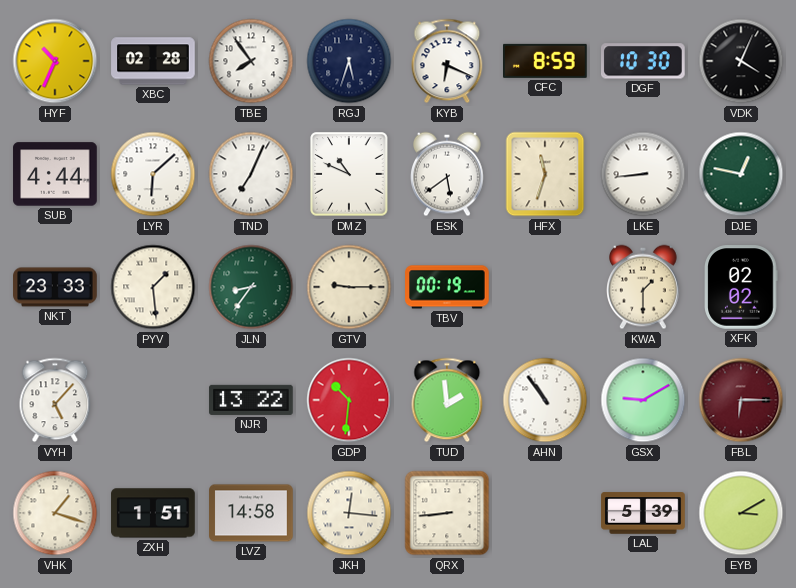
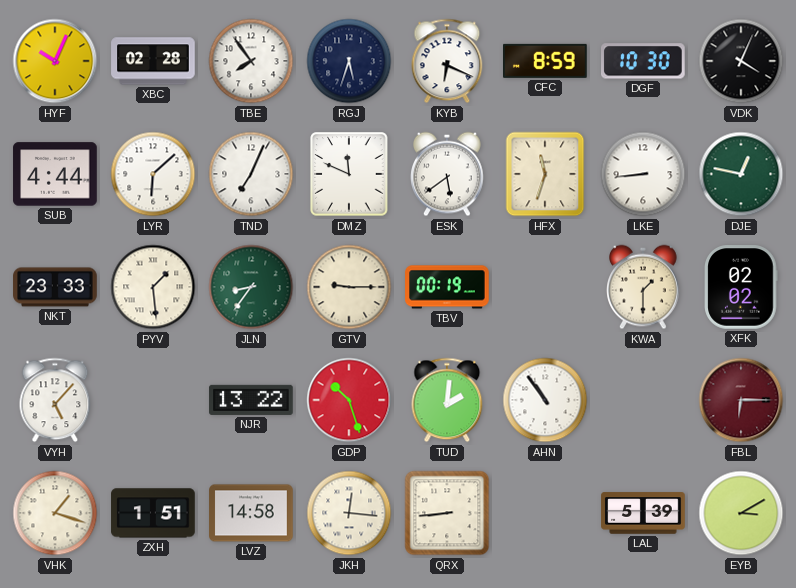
HYF: 10:34 -> 10:04
DMZ: 10:49 -> 11:49
GDP: 10:31 -> 10:27
TUD: 1:59 -> 2:01
GSX: 9:10 -> none
